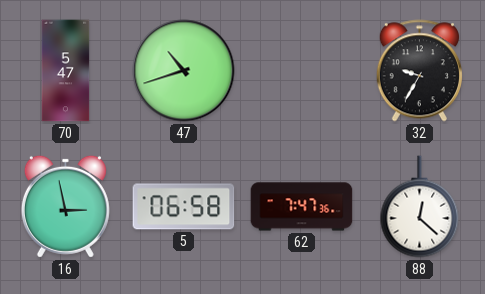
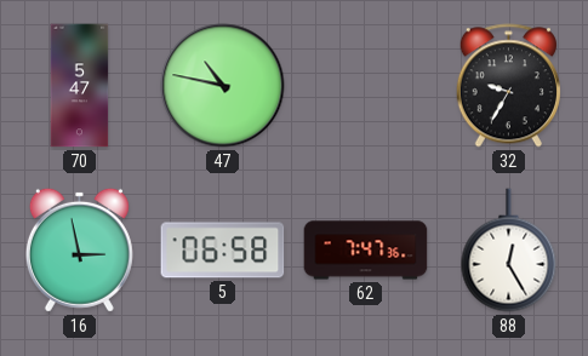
47: 10:42 -> 10:47
88: 12:22 -> 12:25
